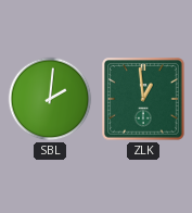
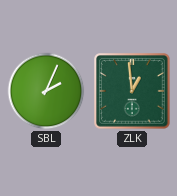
SBL: 2:01 -> 2:04
